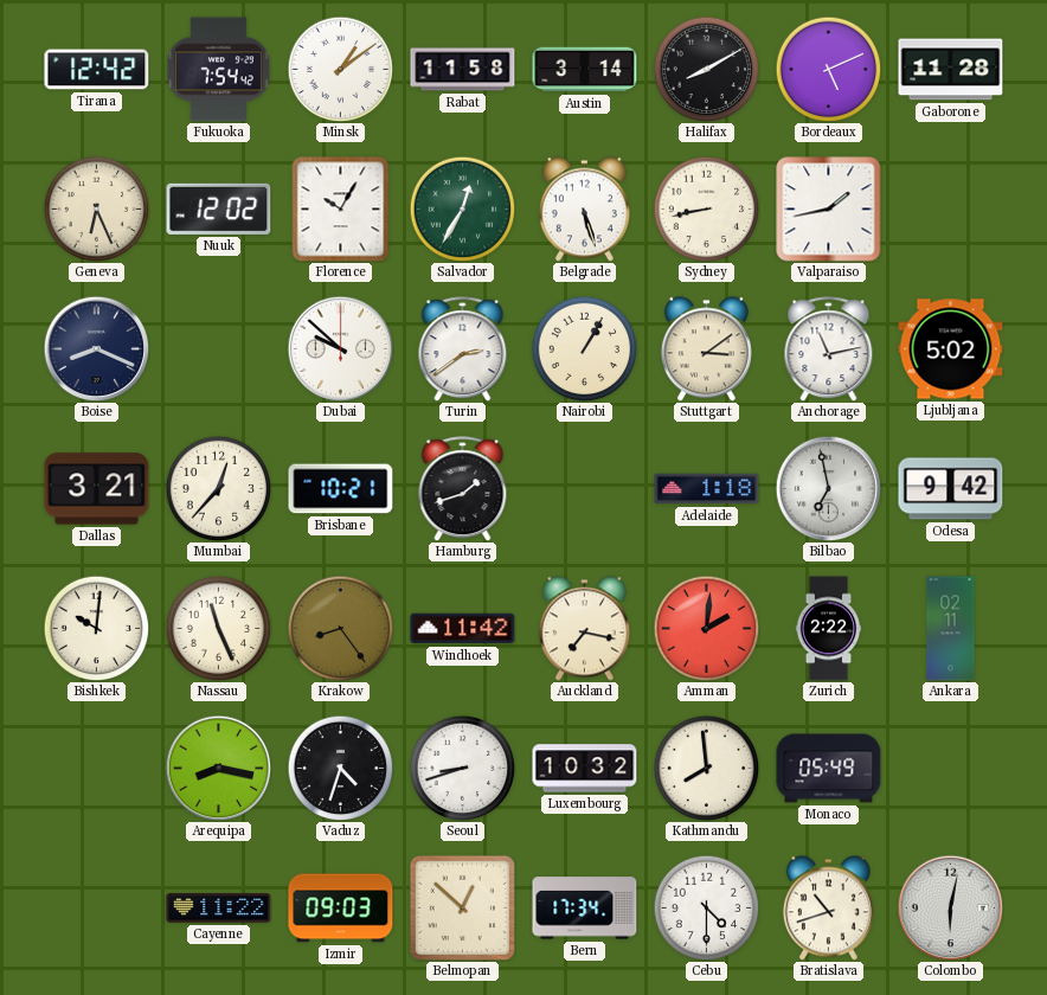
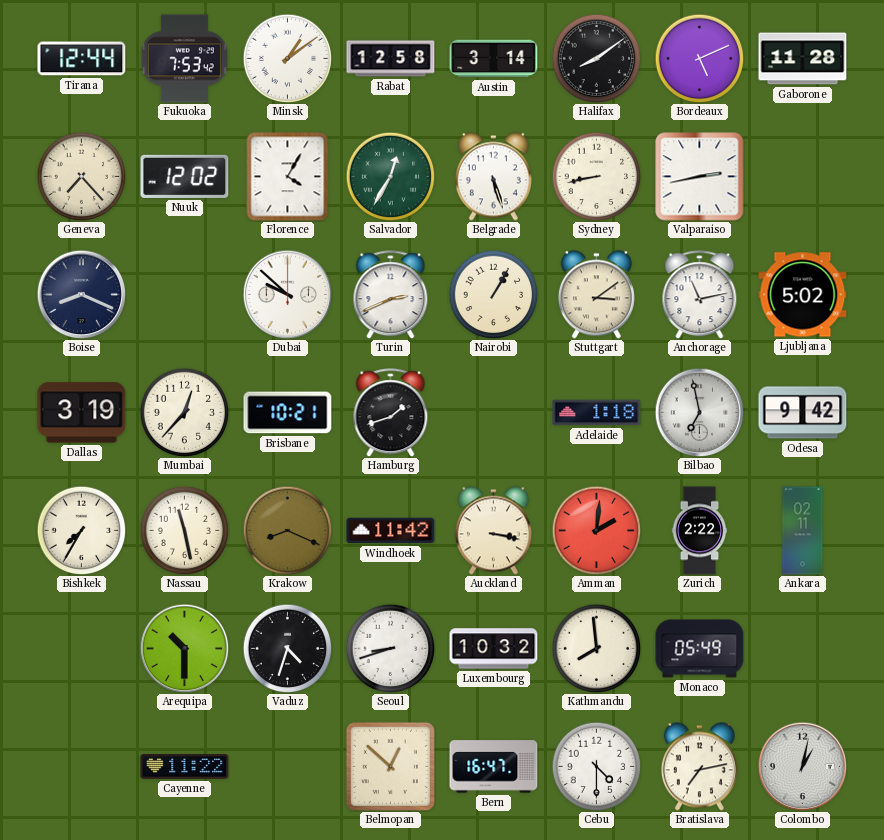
Tirana: 12:42 -> 12:44
Fukuoka: 7:54 -> 7:53
Rabat: 11:58 -> 12:58
Halifax: 8:10 -> 8:09
Geneva: 6:26 -> 7:23
Florence: 10:05 -> 4:05
Valparaiso: 1:43 -> 2:43
Turin: 2:39 -> 2:41
Dallas: 3:21 -> 3:19
Bishkek: 10:01 -> 7:35
Nassau: 11:26 -> 11:28
Krakow: 8:24 -> 8:19
Auckland: 7:17 -> 3:17
Arequipa: 8:17 -> 10:30
Izmir: 09:03 -> none
Bern: 17:34 -> 16:47
Bratislava: 10:42 -> 7:13
Colombo: 6:02 -> 1:02
